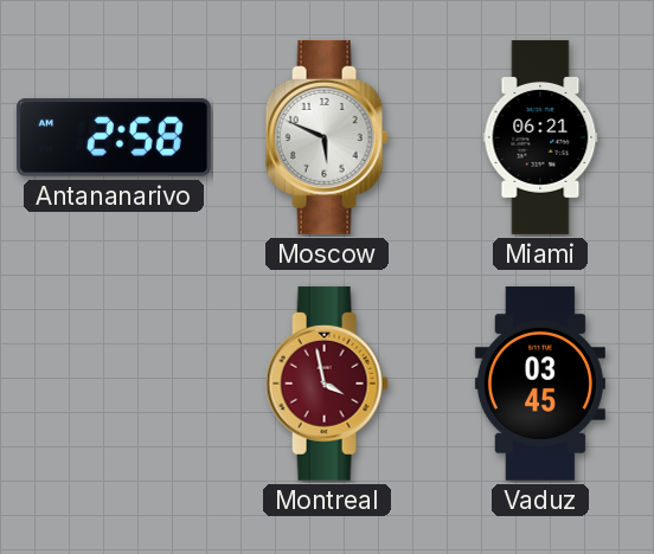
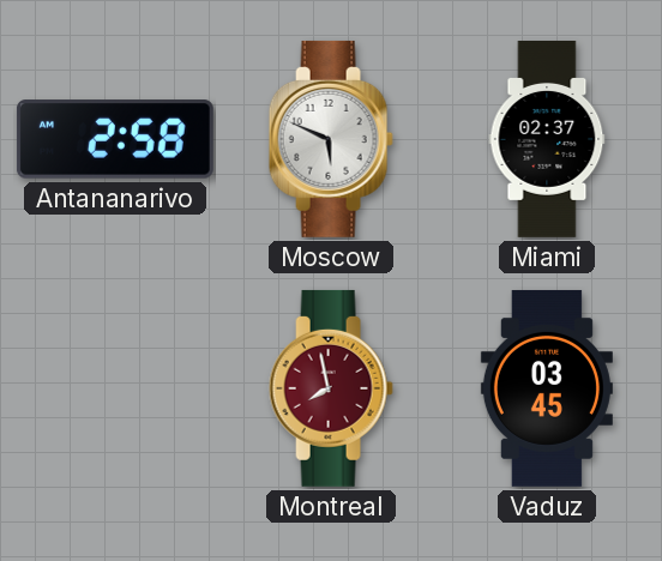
Miami: 06:21 -> 02:37
Montreal: 3:58 -> 7:58
